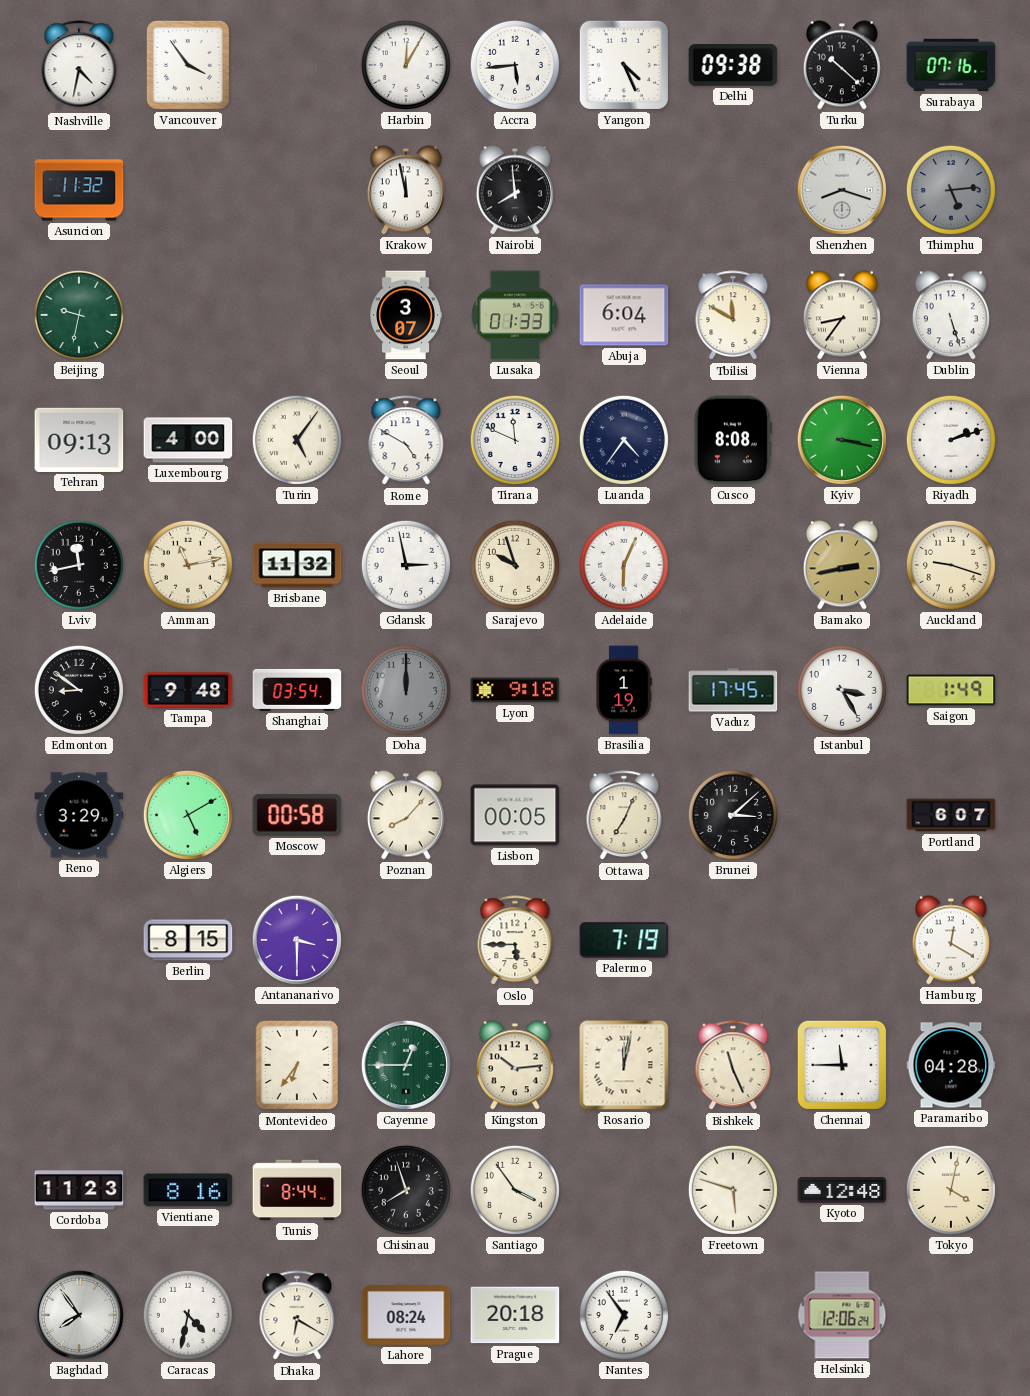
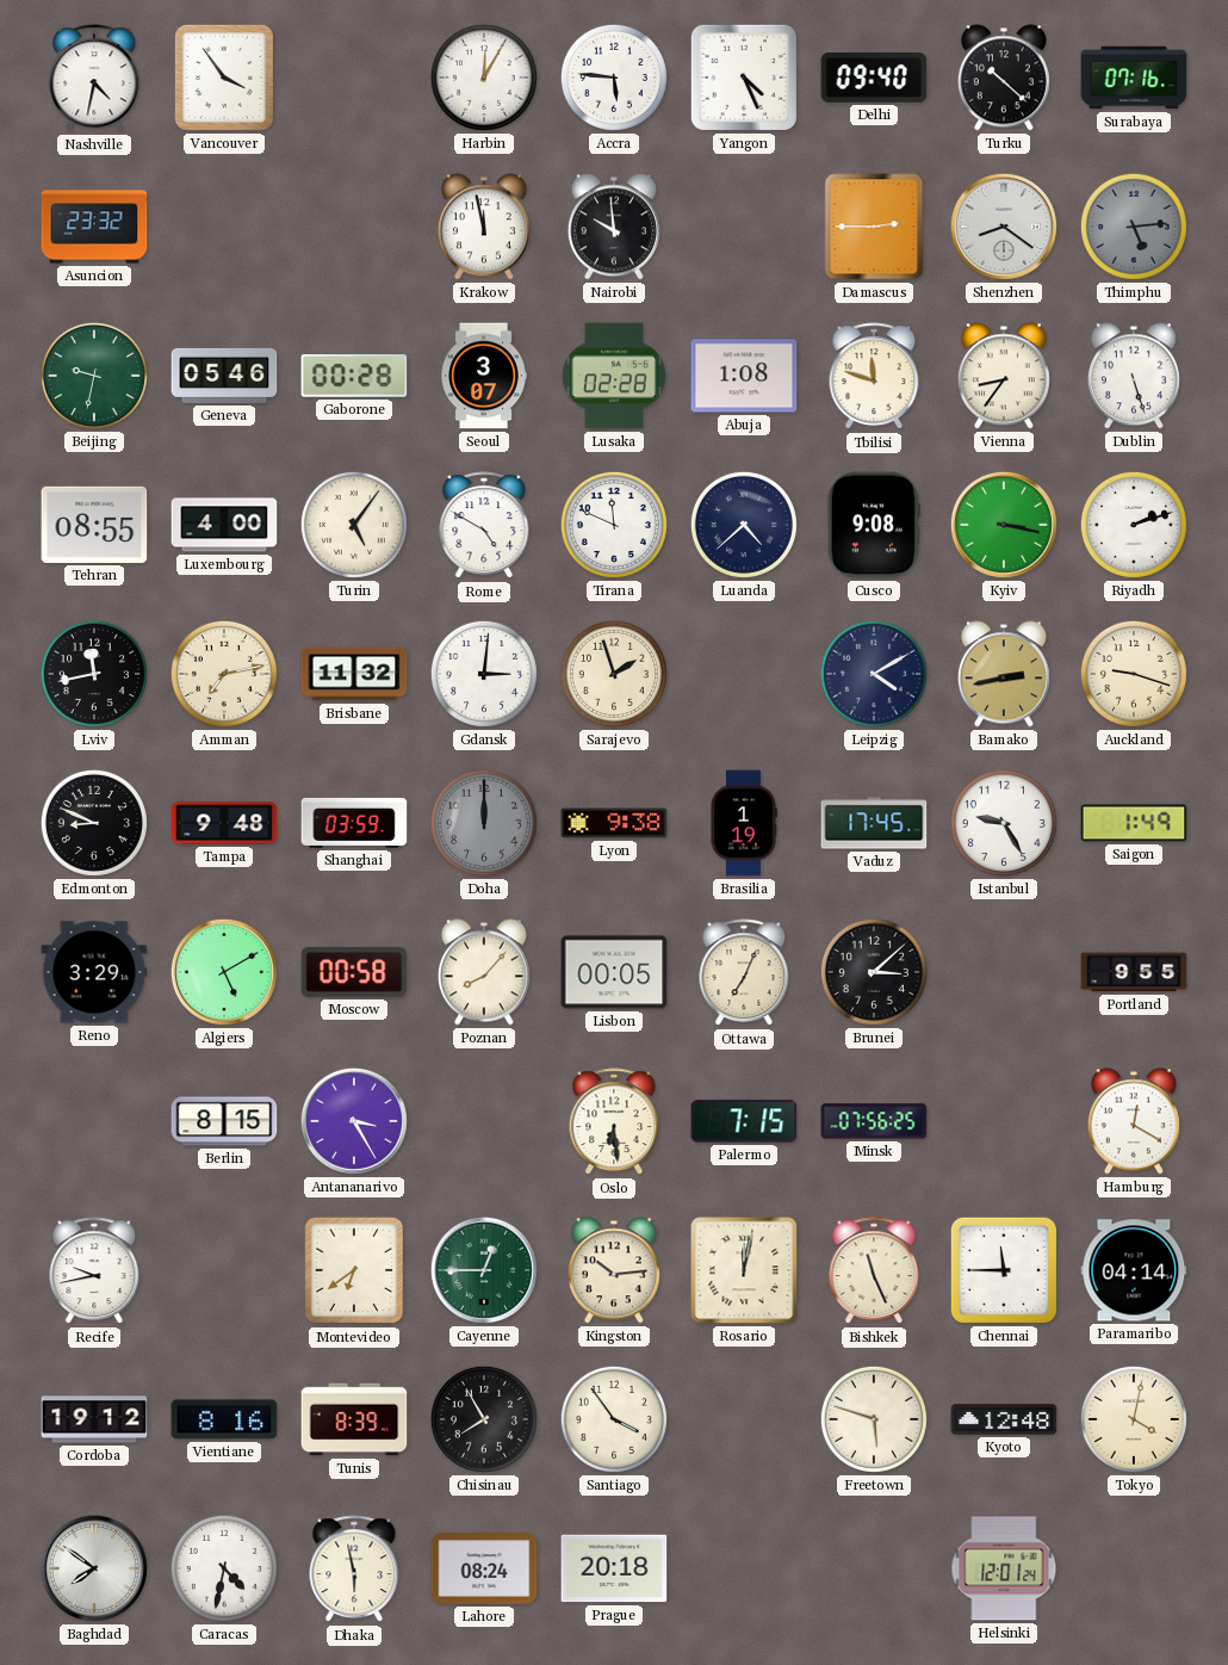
Accra: 5:44 -> 5:46
Delhi: 09:38 -> 09:40
Asuncion: 11:32 -> 23:32
Nairobi: 7:59 -> 9:59
Damascus: none -> 2:45
Shenzhen: 8:18 -> 8:21
Geneva: none -> 05:46
Gaborone: none -> 00:28
Lusaka: 01:33 -> 02:28
Abuja: 6:04 -> 1:08
Tbilisi: 11:50 -> 11:48
Tehran: 09:13 -> 08:55
Luanda: 4:36 -> 4:38
Cusco: 8:08 -> 9:08
Amman: 11:13 -> 7:13
Gdansk: 2:58 -> 3:01
Sarajevo: 9:57 -> 1:57
Adelaide: 6:04 -> none
Leipzig: none -> 4:10
Edmonton: 8:51 -> 8:49
Shanghai: 03:54 -> 03:59
Lyon: 9:18 -> 9:38
Istanbul: 3:25 -> 9:25
Portland: 6:07 -> 9:55
Antananarivo: 3:30 -> 3:25
Oslo: 5:45 -> 6:29
Palermo: 7:19 -> 7:15
Minsk: none -> 07:56
Recife: none -> 9:43
Montevideo: 6:36 -> 6:39
Paramaribo: 04:28 -> 04:14
Cordoba: 11:23 -> 19:12
Tunis: 8:44 -> 8:39
Chisinau: 7:57 -> 7:55
Baghdad: 7:54 -> 7:51
Dhaka: 6:20 -> 5:58
Nantes: 6:54 -> none
Helsinki: 12:06 -> 12:01
